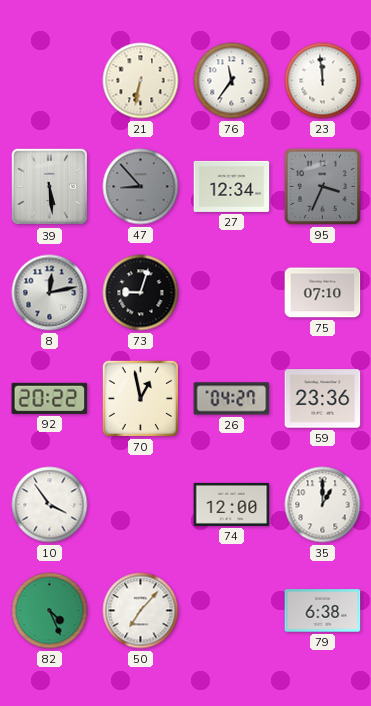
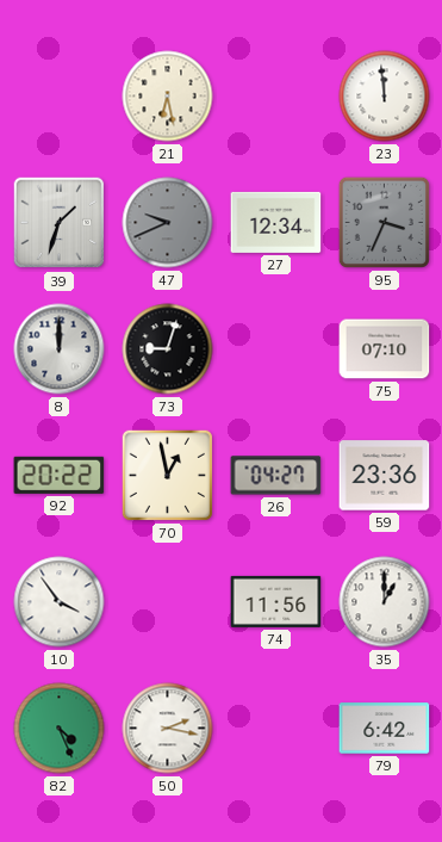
21: 6:32 -> 6:28
76: 11:36 -> none
39: 5:29 -> 1:33
47: 8:53 -> 9:41
8: 12:13 -> 12:00
74: 12:00 -> 11:56
50: 7:07 -> 2:17
79: 6:38 -> 6:42
